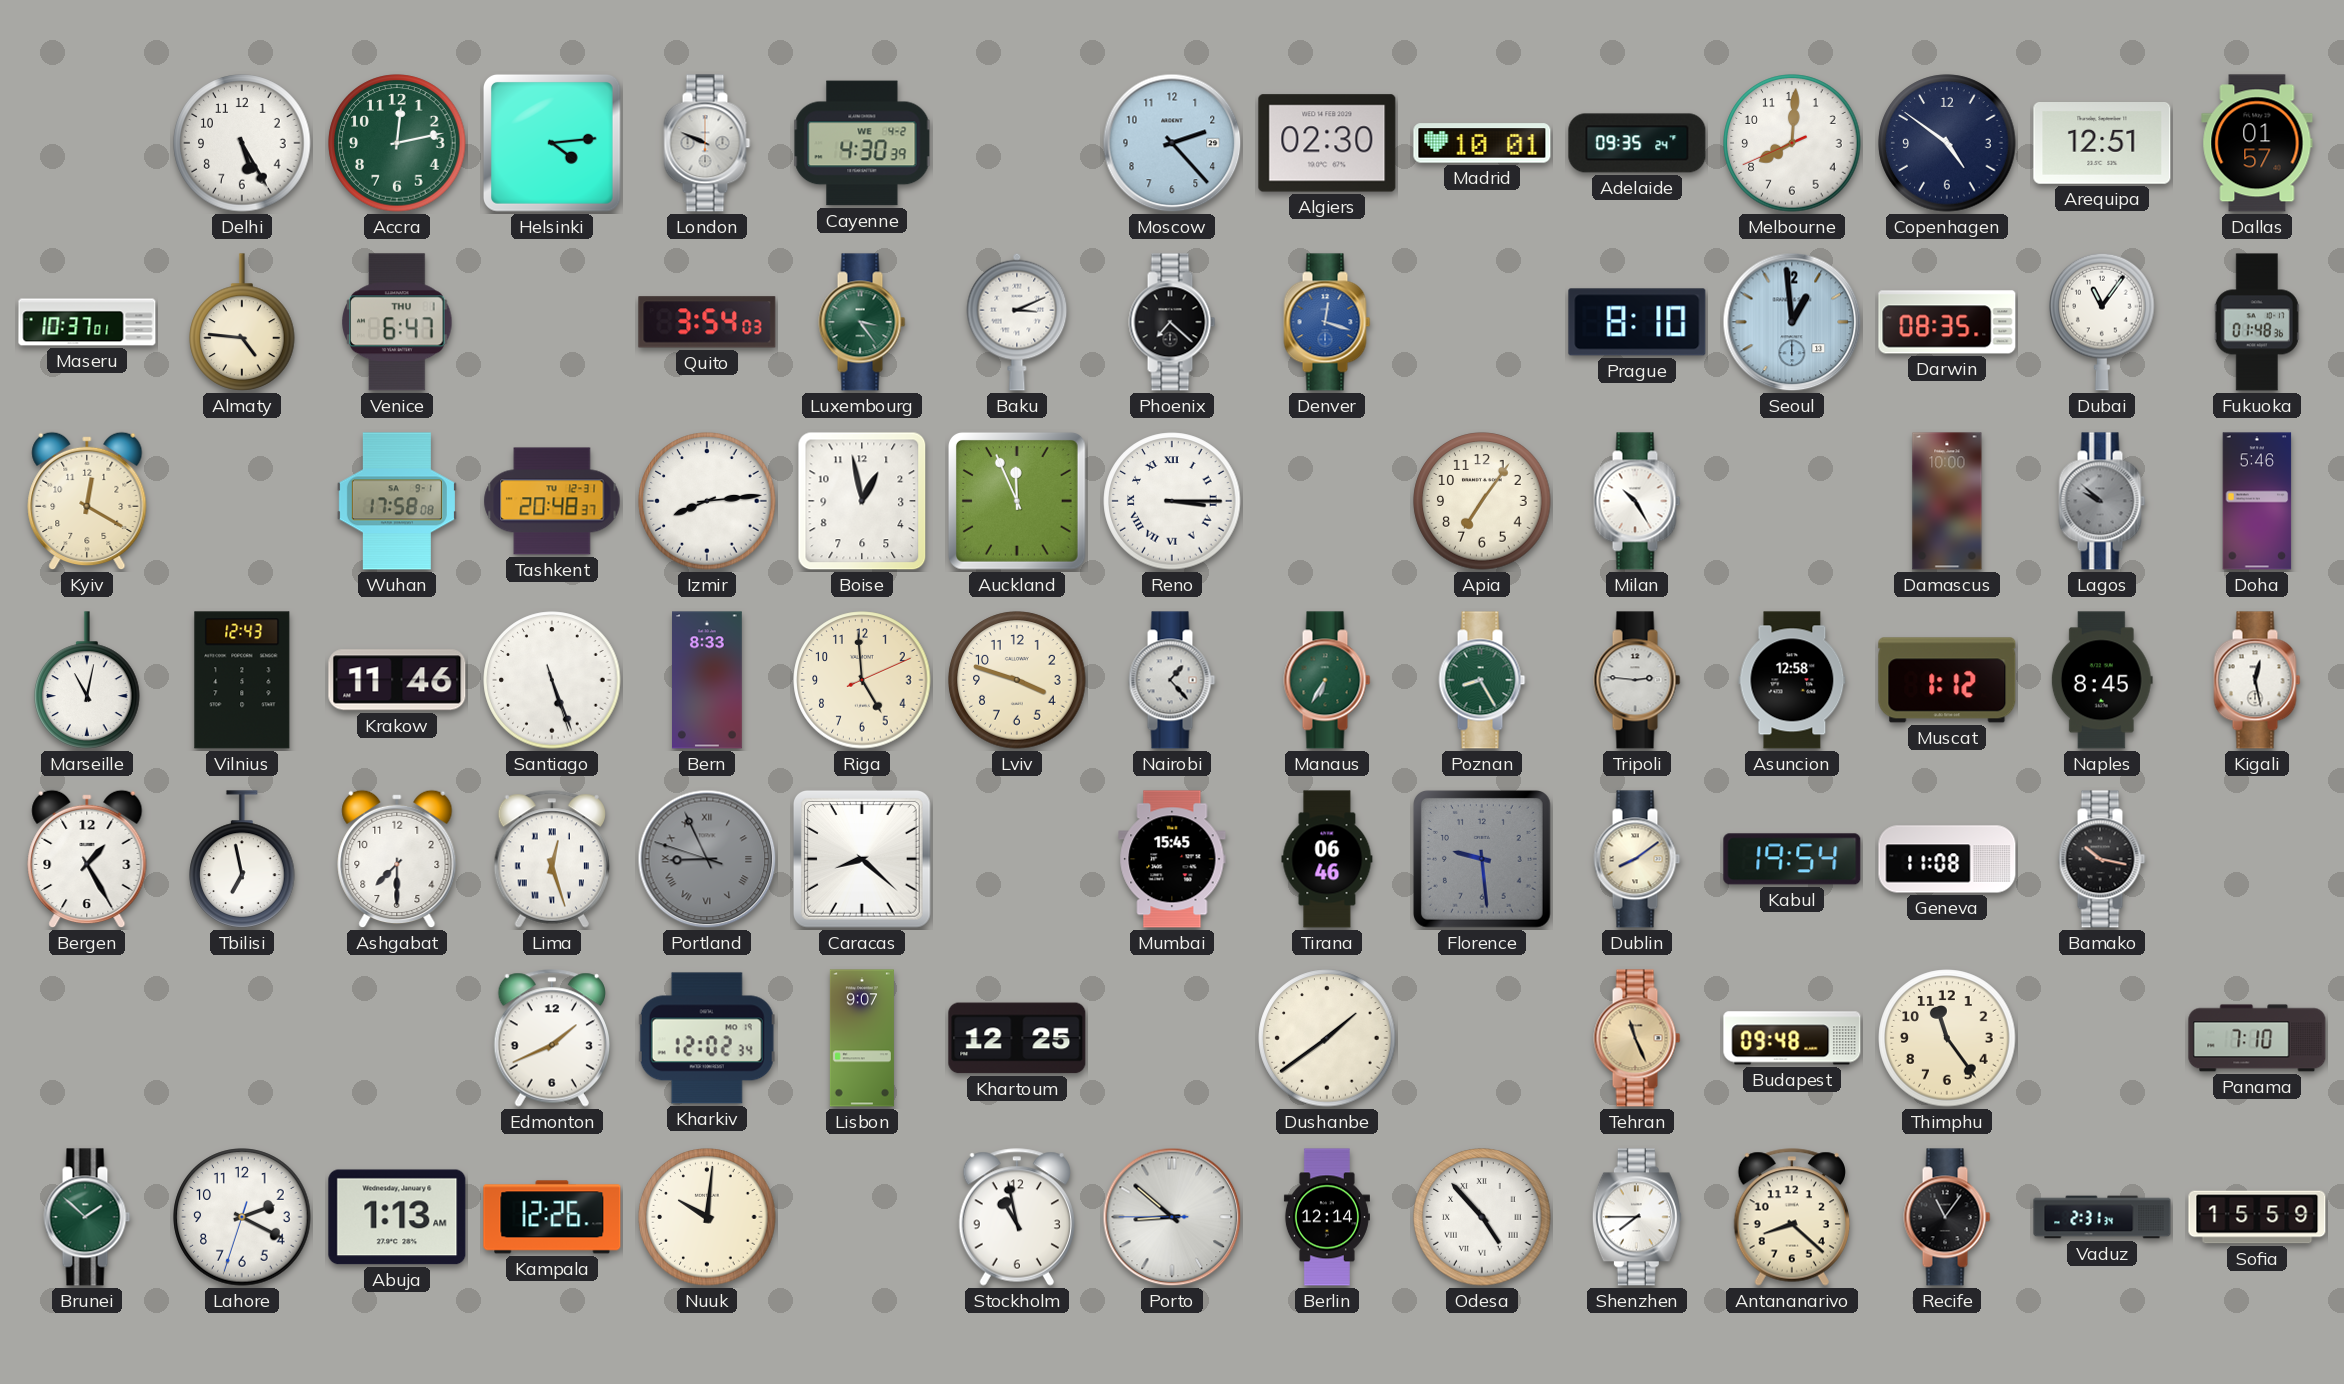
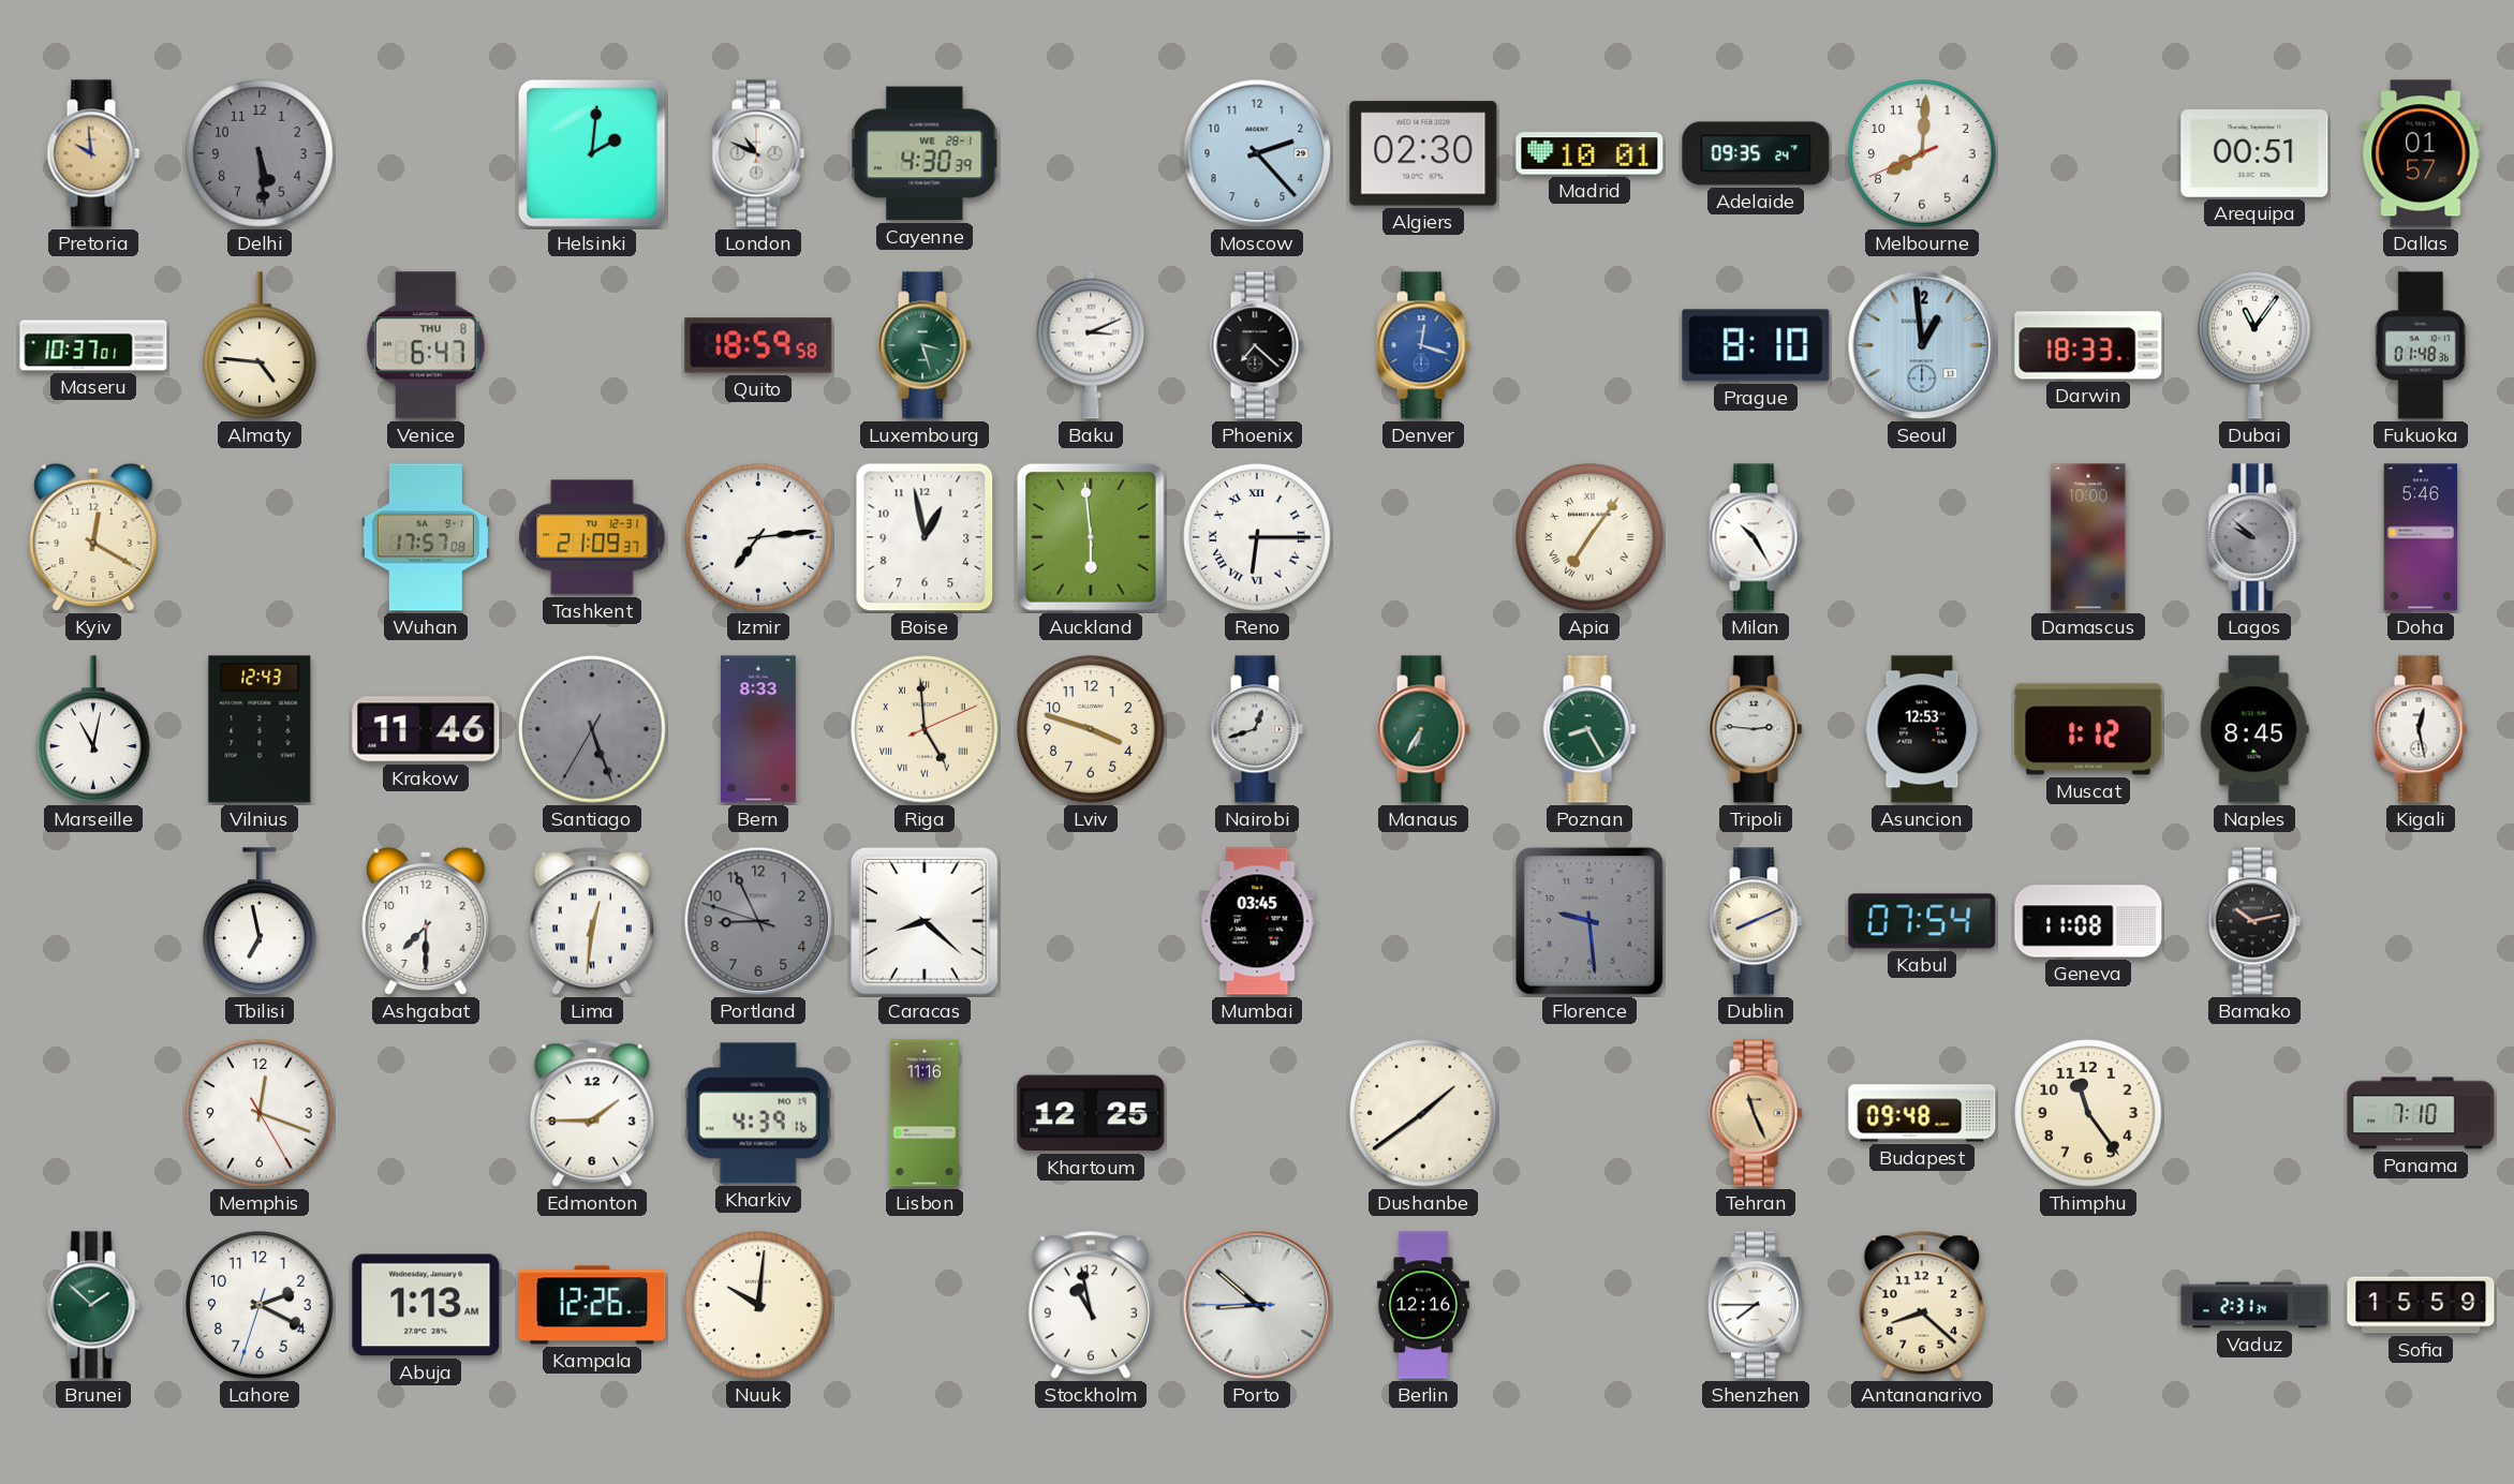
Pretoria: none -> 9:59
Delhi: 5:25 -> 5:29
Delhi dial: white -> grey
Accra: 12:13 -> none
Helsinki: 4:14 -> 2:01
London: 9:49 -> 10:49
Cayenne date: WE 4-2 -> WE 28-1
Copenhagen: 4:51 -> none
Arequipa: 12:51 -> 00:51
Venice date: THU 1 -> THU 8
Quito: 3:54 -> 18:59
Luxembourg: 3:24 -> 3:27
Darwin: 08:35 -> 18:33
Wuhan: 17:58 -> 17:57
Tashkent: 20:48 -> 21:09
Izmir: 8:14 -> 7:14
Auckland: 11:56 -> 5:59
Reno: 3:15 -> 6:15
Apia numerals: Arabic -> Roman
Santiago: 5:26:27 -> 5:26:35
Santiago dial: white -> grey
Riga numerals: Arabic -> Roman
Nairobi: 1:23 -> 12:42
Asuncion: 12:58 -> 12:53
Bergen: 1:25 -> none
Lima: 12:27 -> 12:31
Portland numerals: Roman -> Arabic
Mumbai: 15:45 -> 03:45
Tirana: 06:46 -> none
Dublin: 8:09 -> 8:11
Kabul: 19:54 -> 07:54
Bamako: 10:17 -> 10:13
Memphis: none -> 12:18
Edmonton: 1:41 -> 1:45
Kharkiv: 12:02 -> 4:39
Lisbon: 9:07 -> 11:16
Berlin: 12:14 -> 12:16
Odesa: 4:53 -> none
Recife: 11:06 -> none
